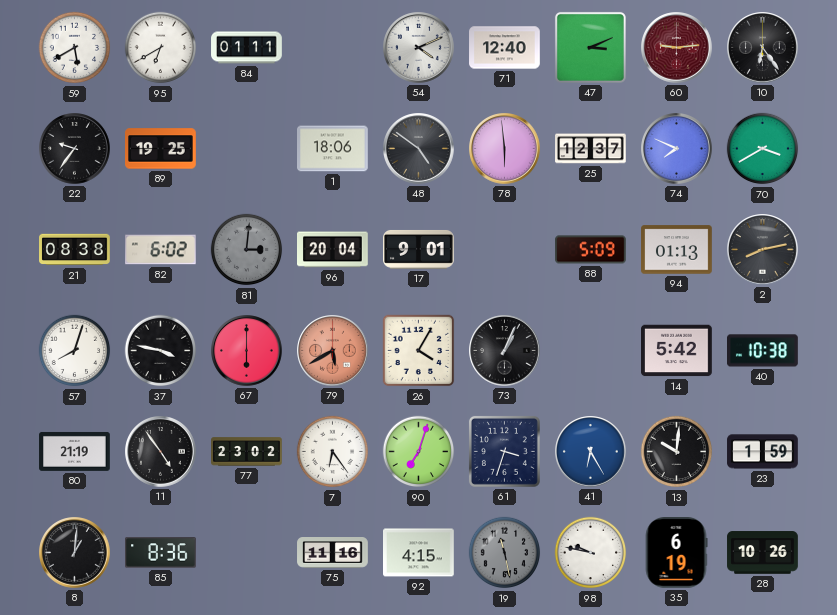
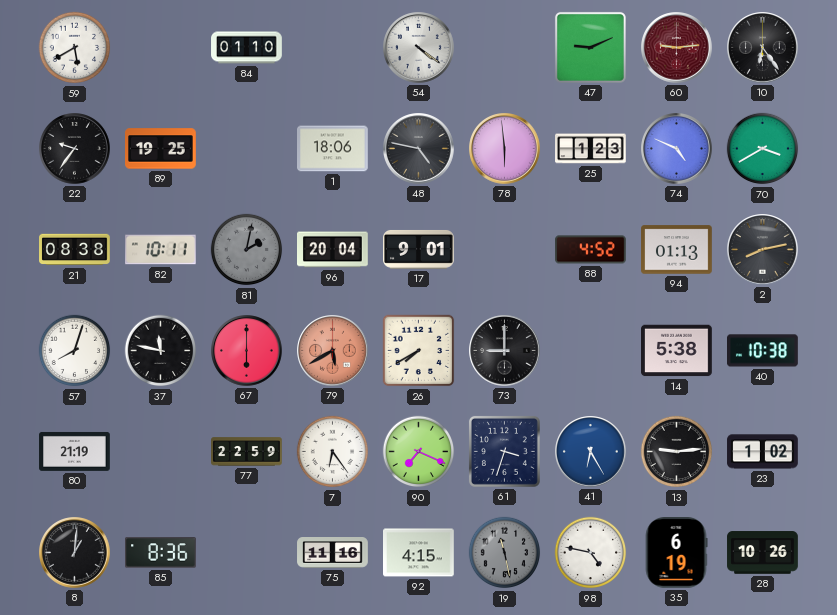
95: 6:40 -> none
84: 01:11 -> 01:10
54: 4:11 -> 4:21
71: 12:40 -> none
47: 3:11 -> 9:11
48: 4:51 -> 4:47
25: 12:37 -> 1:23
74: 7:49 -> 4:49
82: 6:02 -> 10:11
81: 3:01 -> 2:02
88: 5:09 -> 4:52
37: 3:47 -> 11:47
26: 4:05 -> 7:40
73: 1:04 -> 9:00
14: 5:42 -> 5:38
11: 4:54 -> none
77: 23:02 -> 22:59
90: 7:03 -> 7:19
13: 10:01 -> 9:14
23: 1:59 -> 1:02
98: 9:47 -> 4:47
